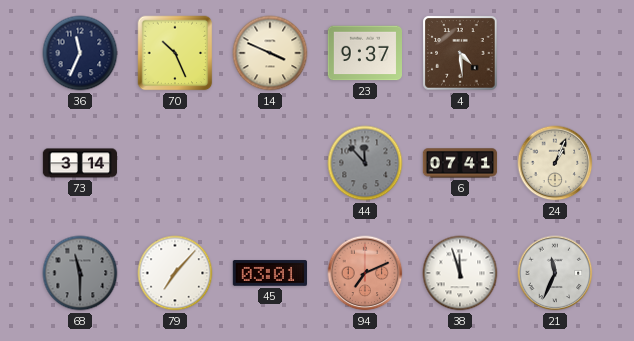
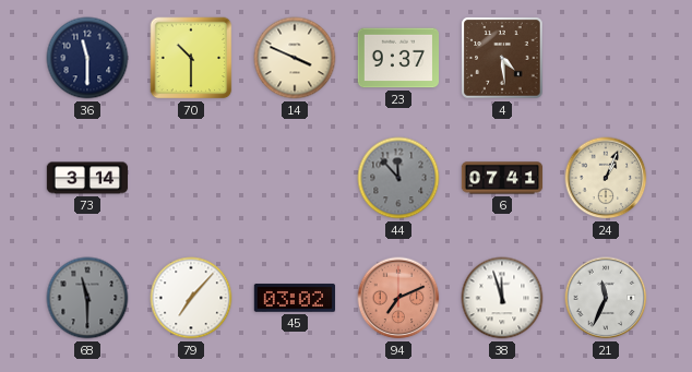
36: 11:34 -> 11:30
70: 10:26 -> 10:30
45: 03:01 -> 03:02
